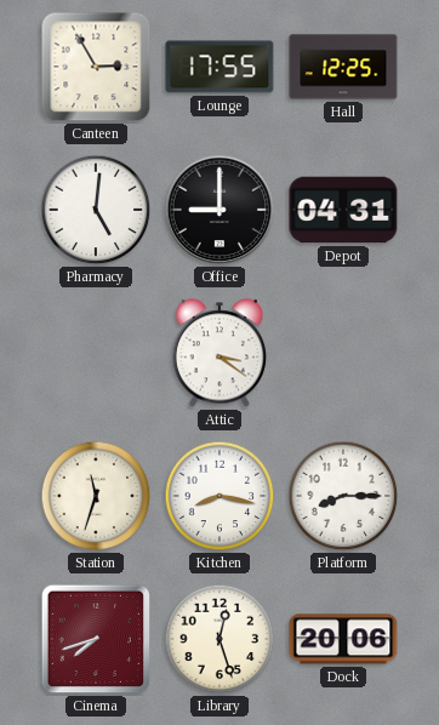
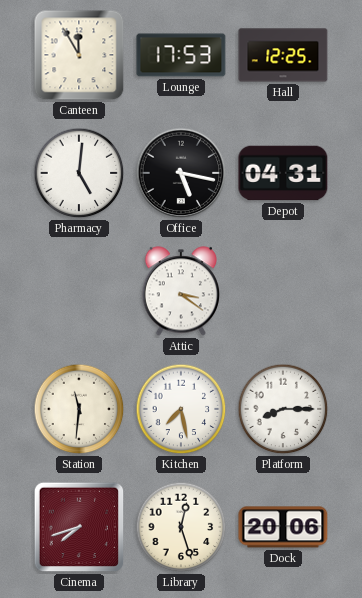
Canteen: 2:55 -> 11:55
Lounge: 17:55 -> 17:53
Office: 9:00 -> 5:17
Station: 11:33 -> 11:31
Kitchen: 8:17 -> 7:28
